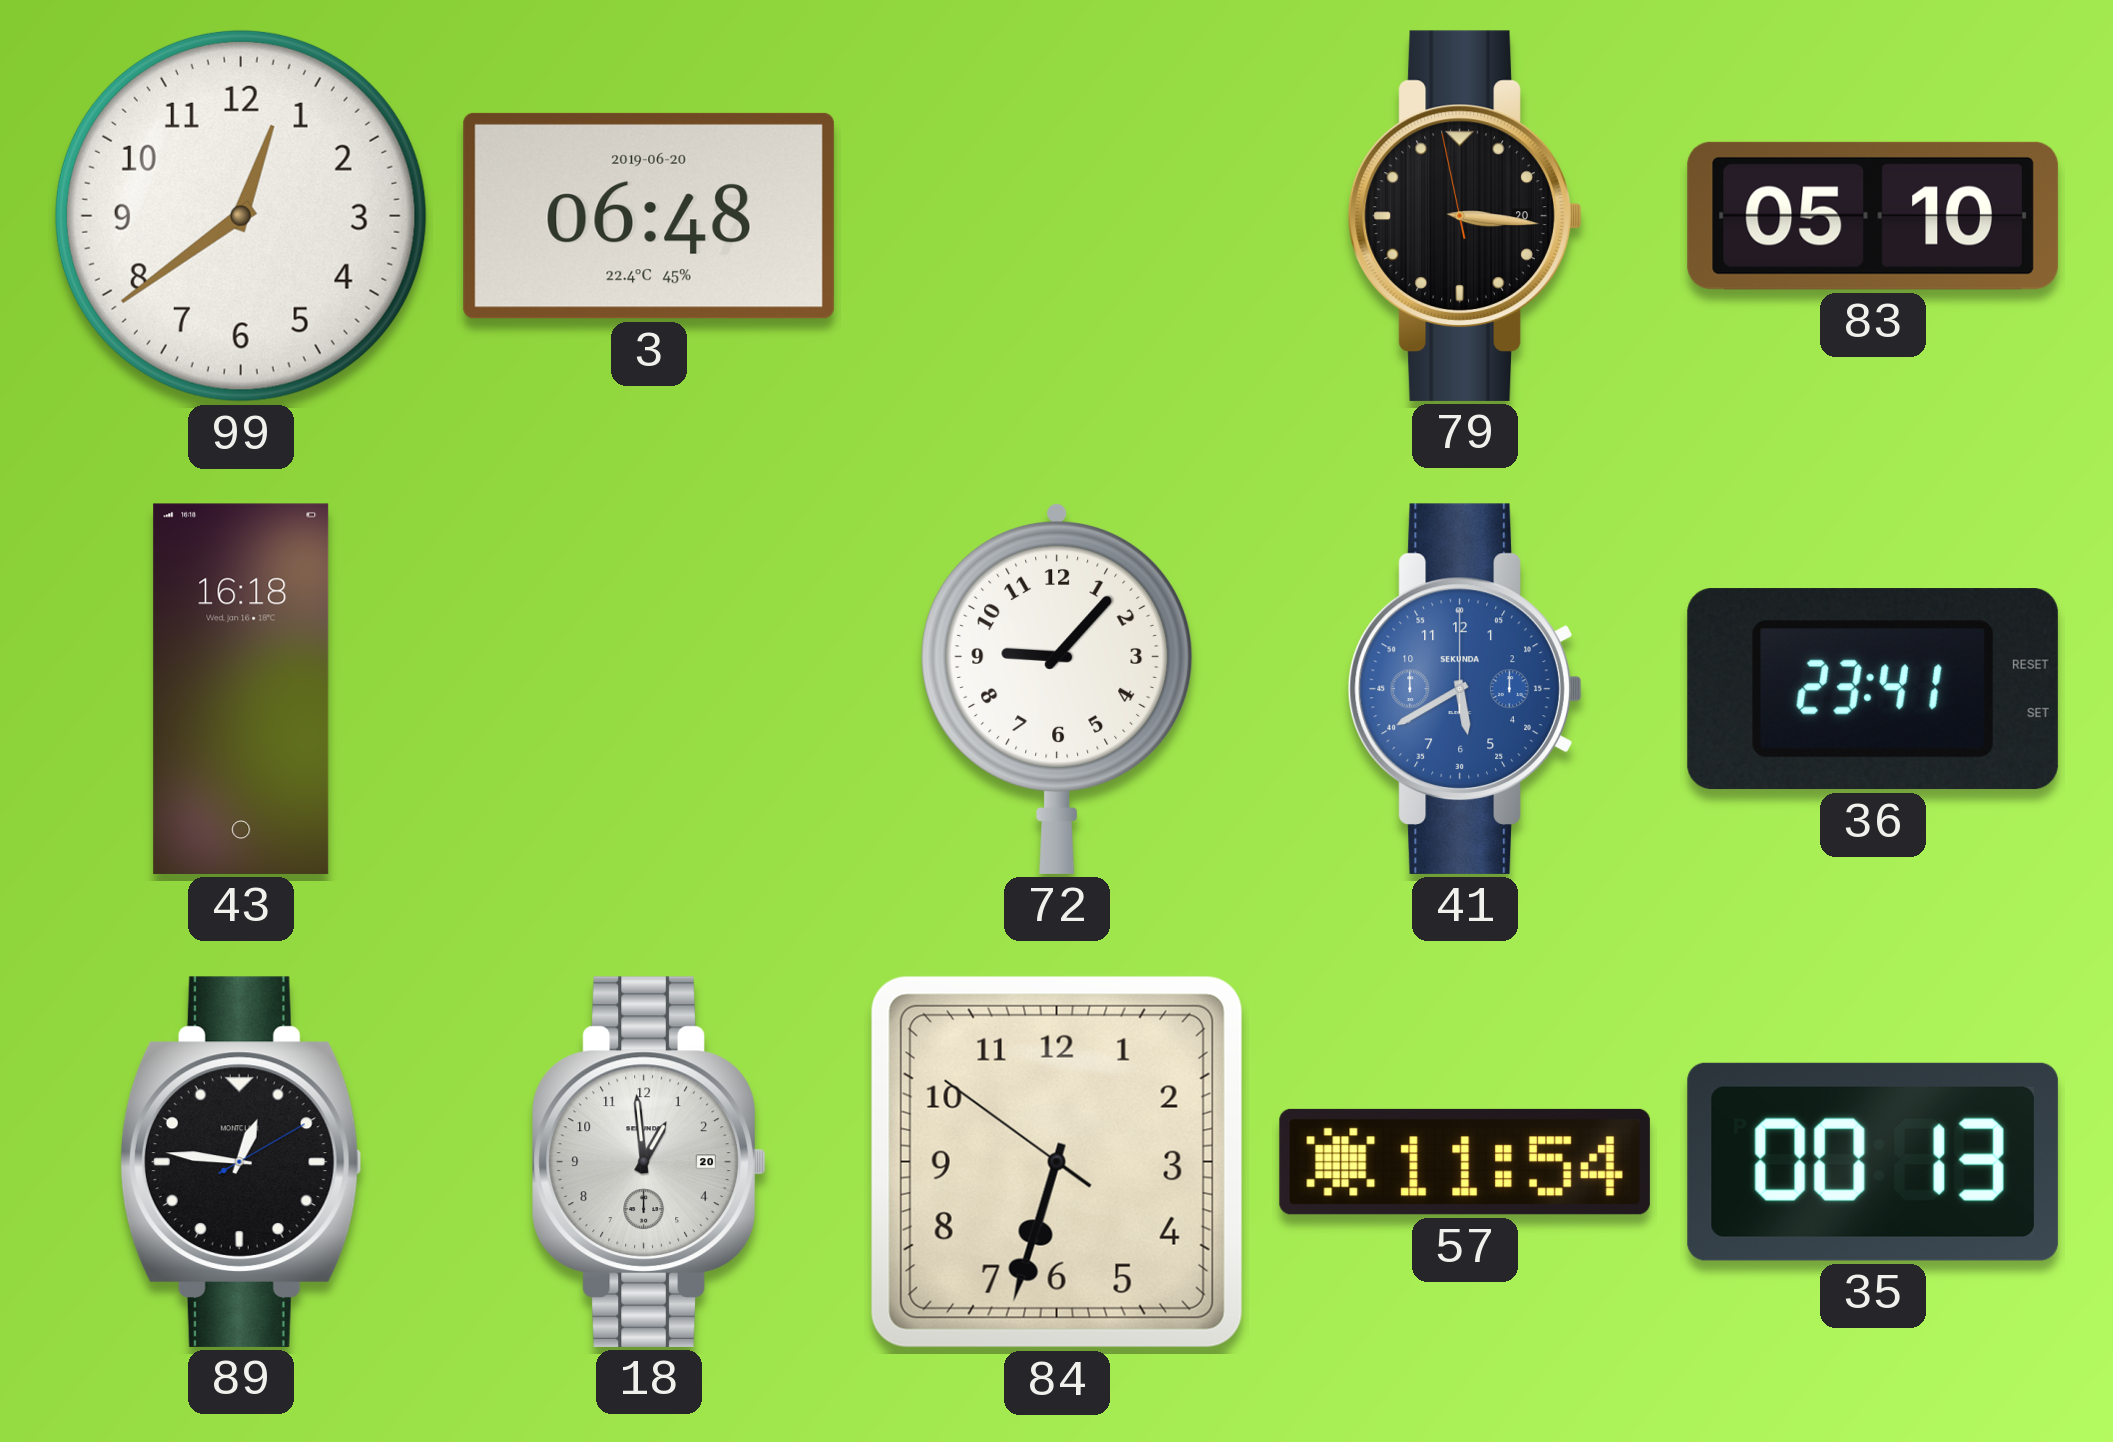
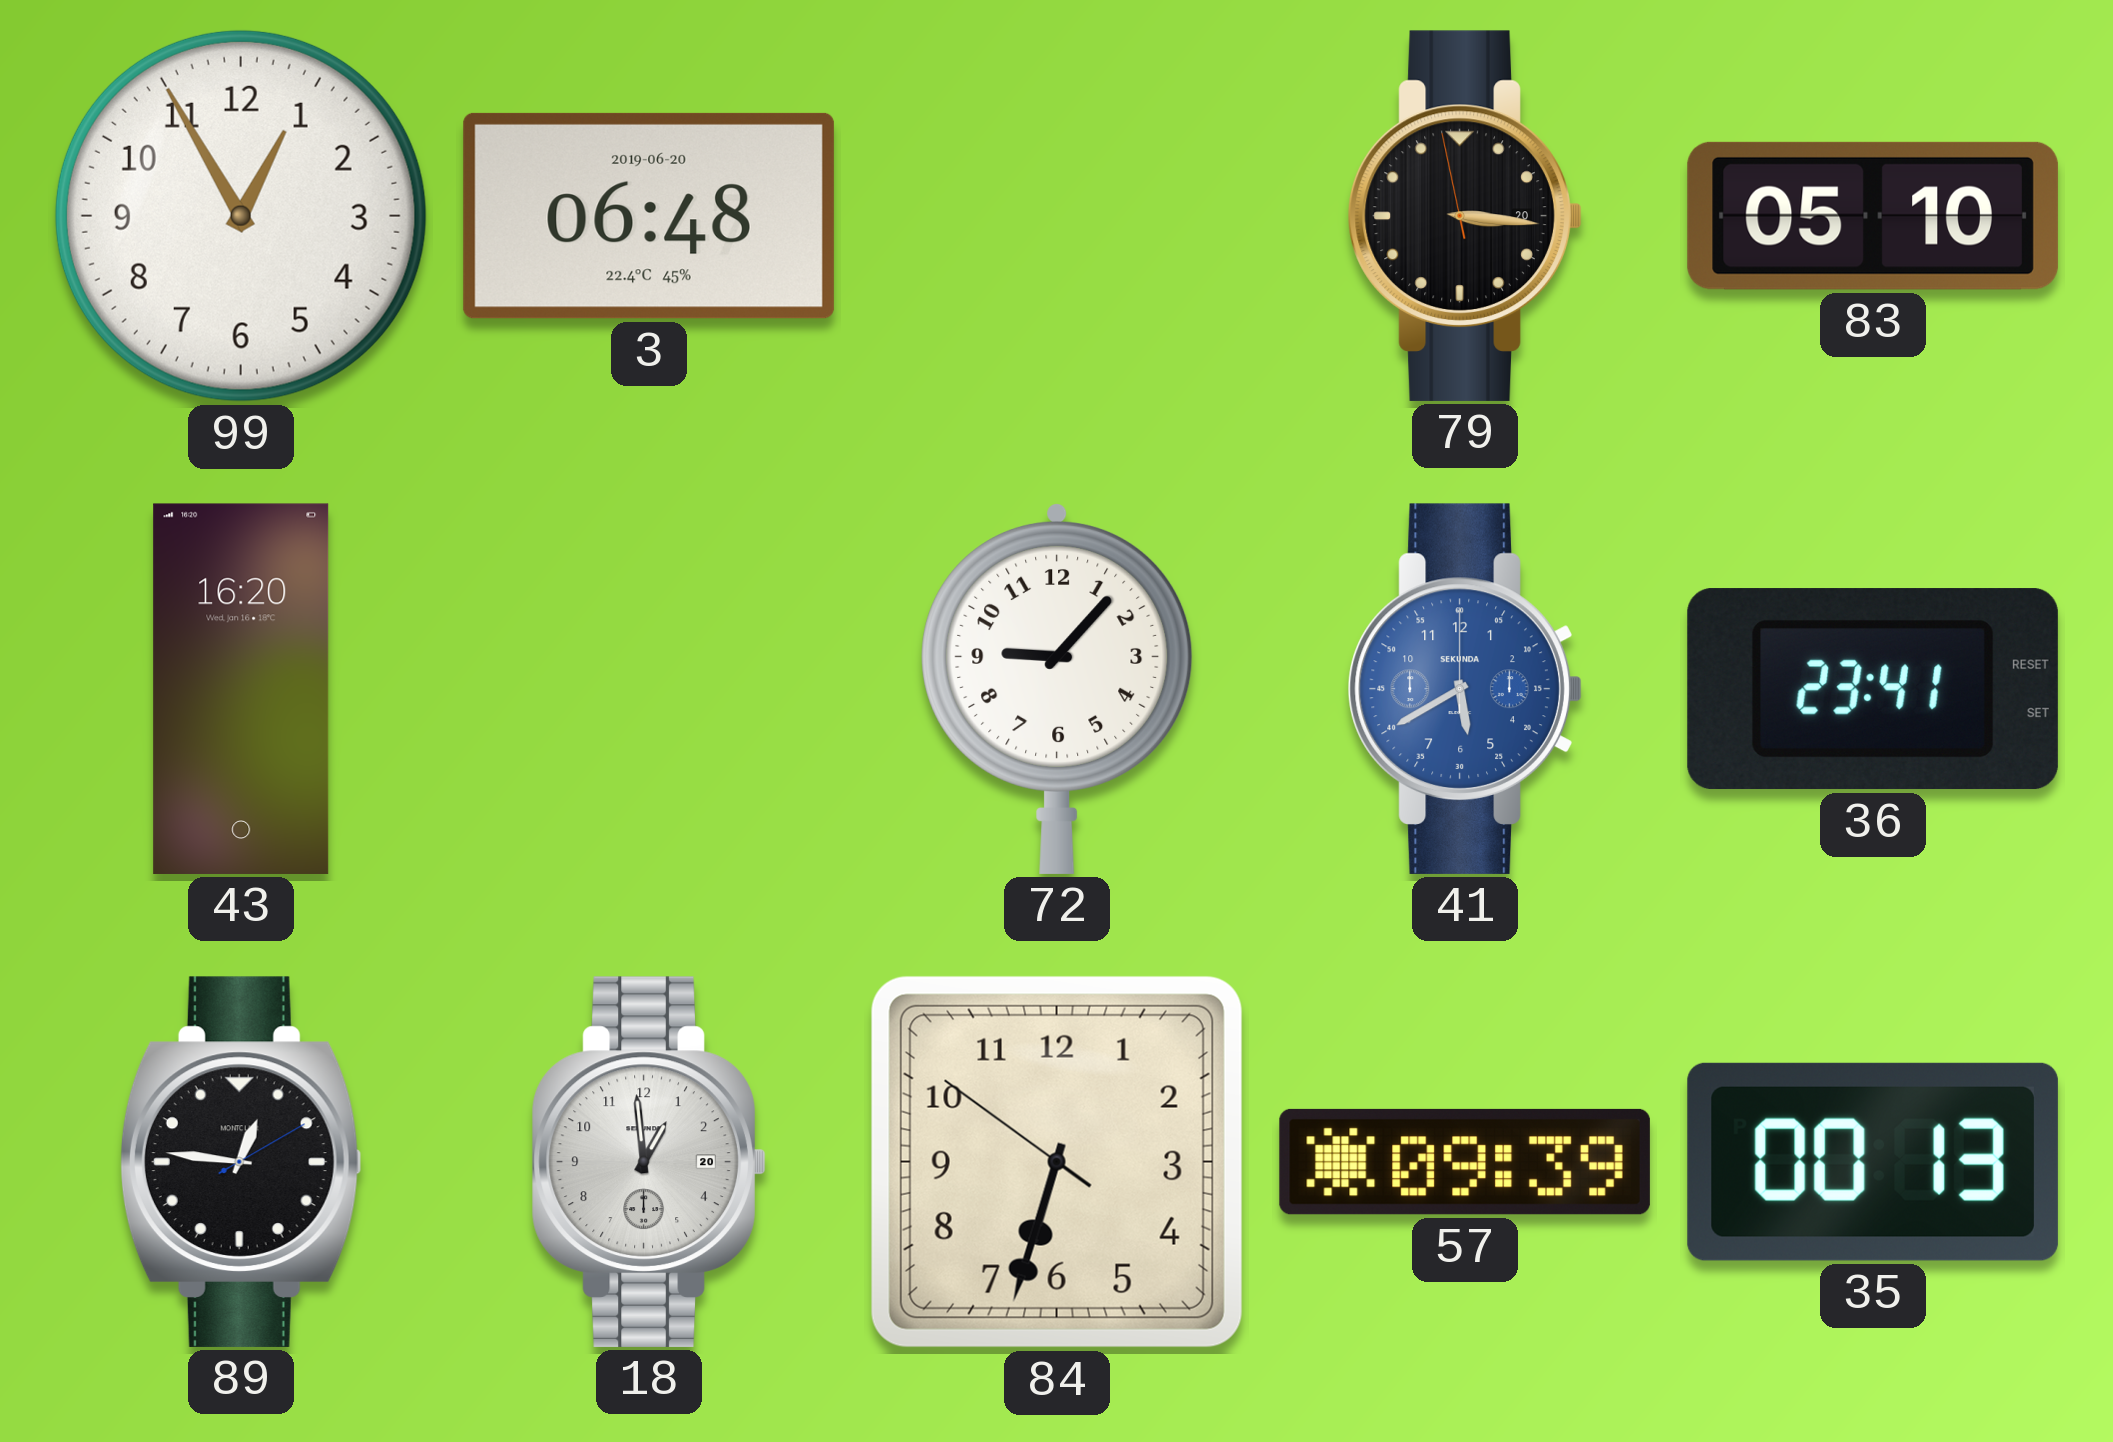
99: 12:39 -> 12:55
43: 16:18 -> 16:20
57: 11:54 -> 09:39
